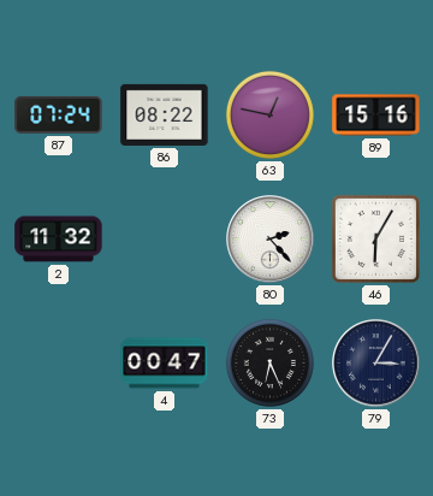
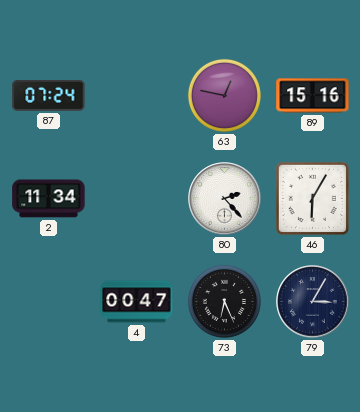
86: 08:22 -> none
2: 11:32 -> 11:34
